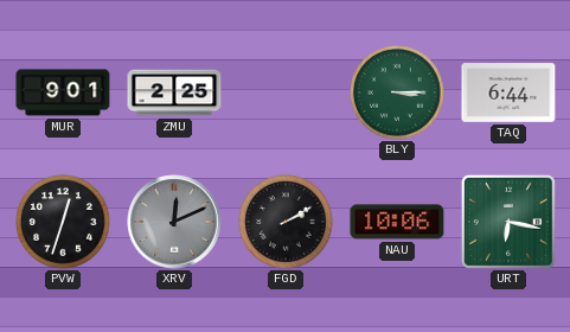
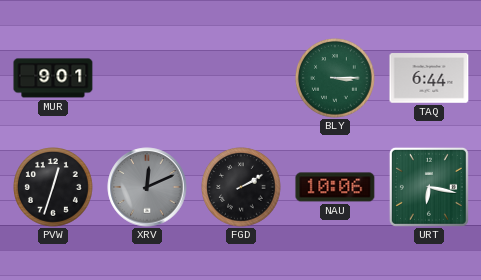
ZMU: 2:25 -> none
